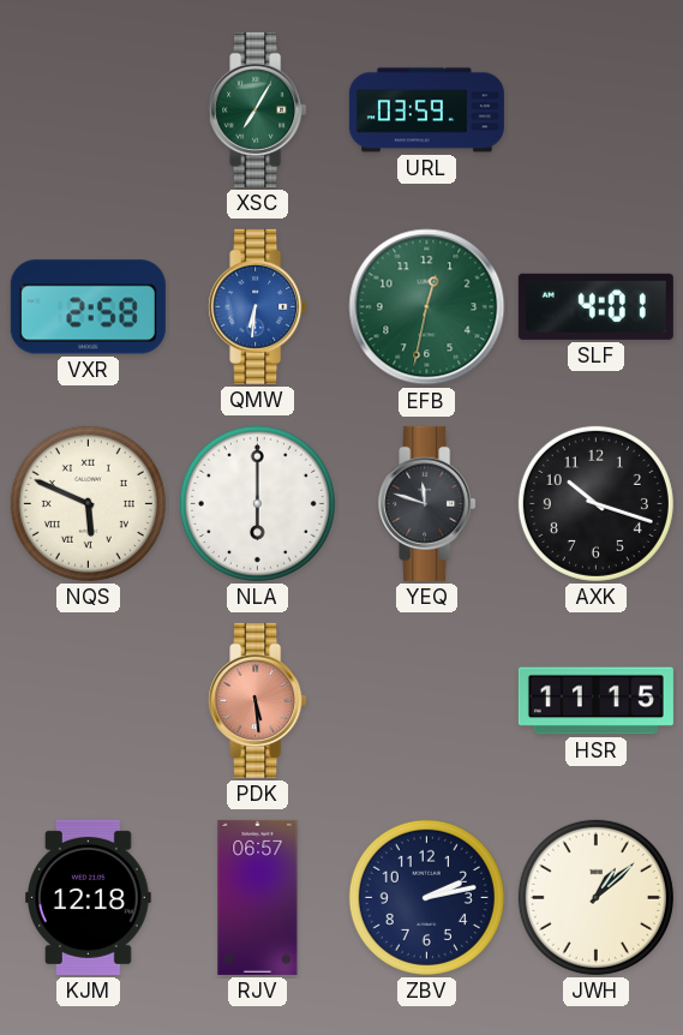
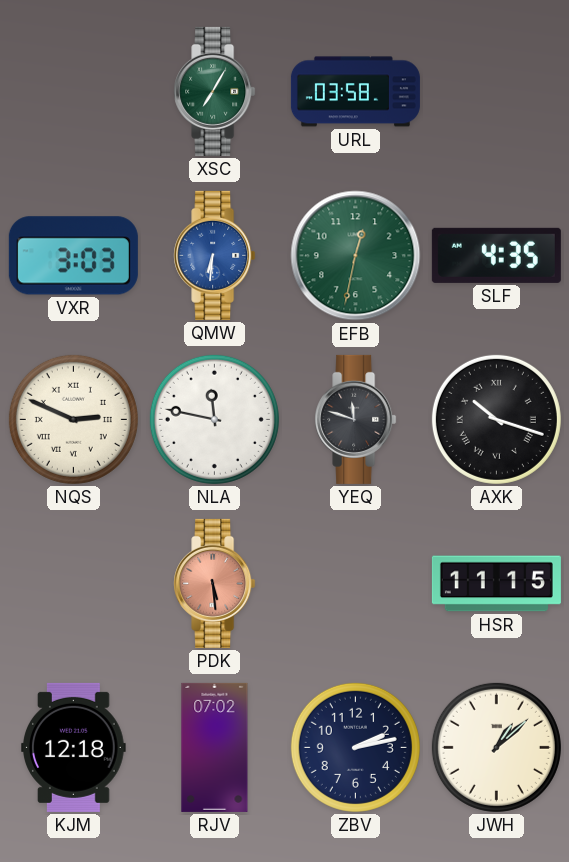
URL: 03:59 -> 03:58
VXR: 2:58 -> 3:03
SLF: 4:01 -> 4:35
NQS: 5:49 -> 2:49
NLA: 6:00 -> 11:47
AXK numerals: Arabic -> Roman
RJV: 06:57 -> 07:02
